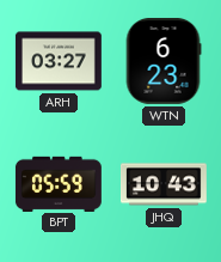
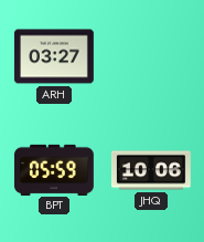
WTN: 6:23 -> none
JHQ: 10:43 -> 10:06
